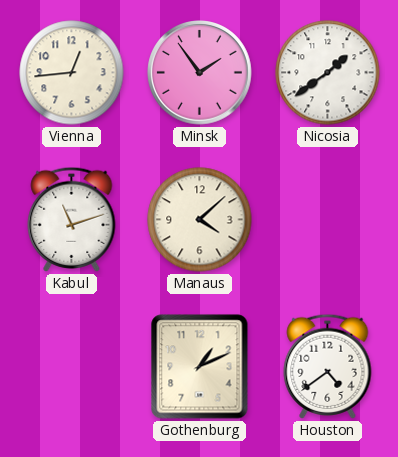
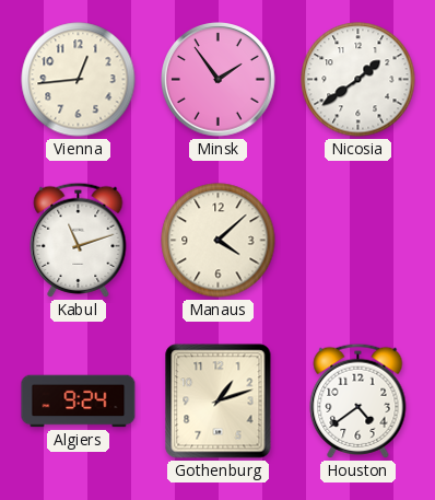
Algiers: none -> 9:24
Gothenburg: 1:11 -> 1:12
